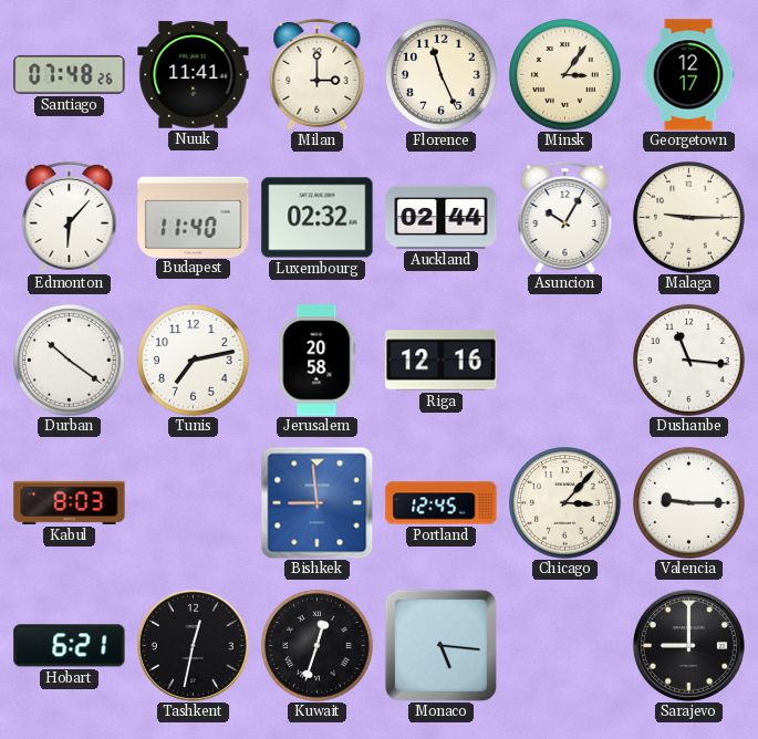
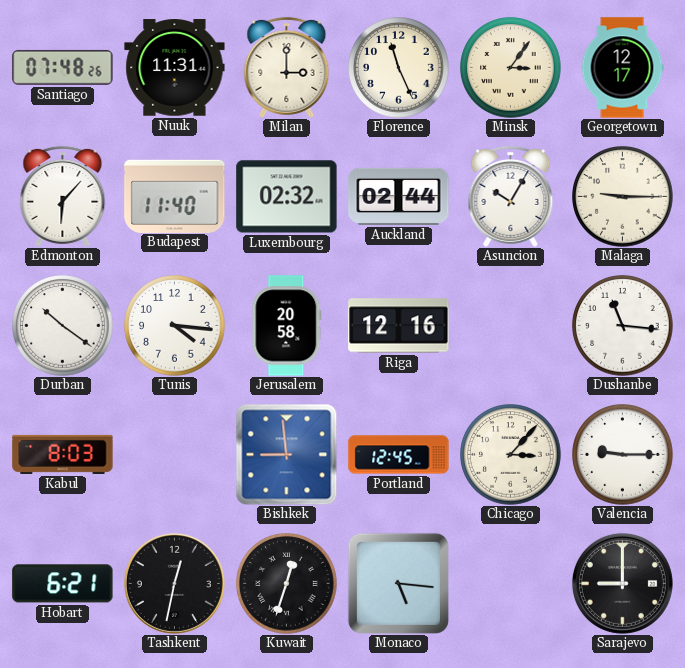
Nuuk: 11:41 -> 11:31
Tunis: 7:13 -> 4:16
